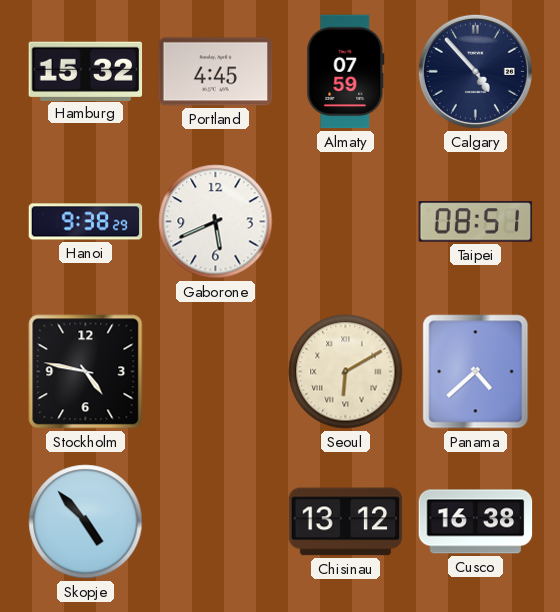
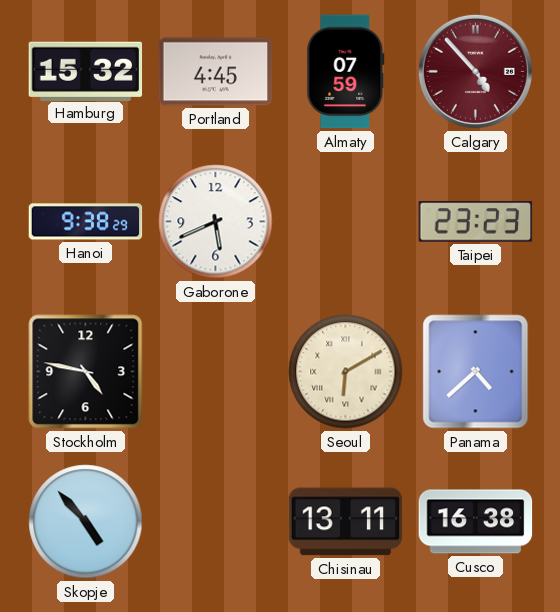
Calgary dial: navy -> burgundy
Taipei: 08:51 -> 23:23
Chisinau: 13:12 -> 13:11
